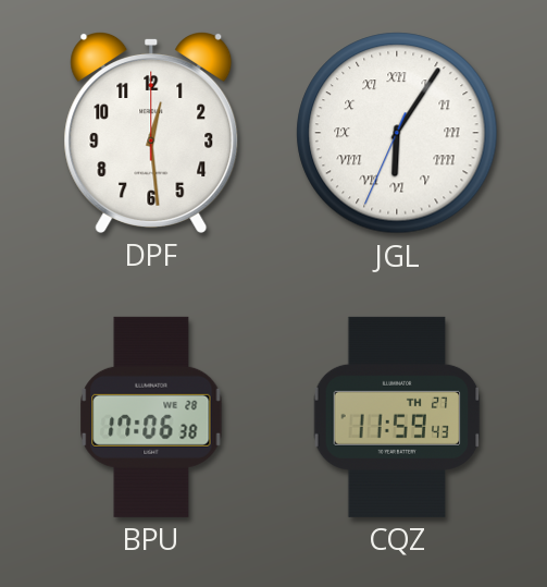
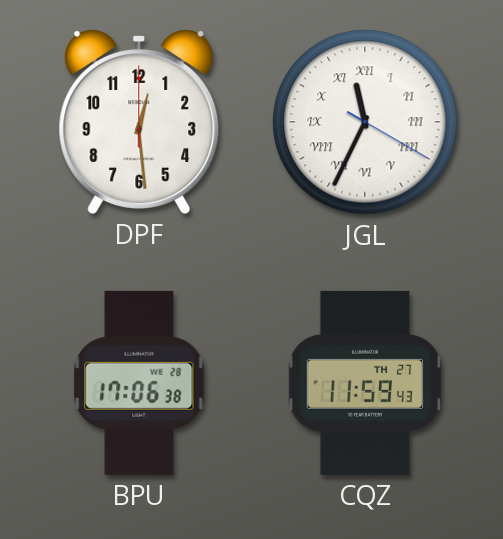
JGL: 6:05 -> 11:34
